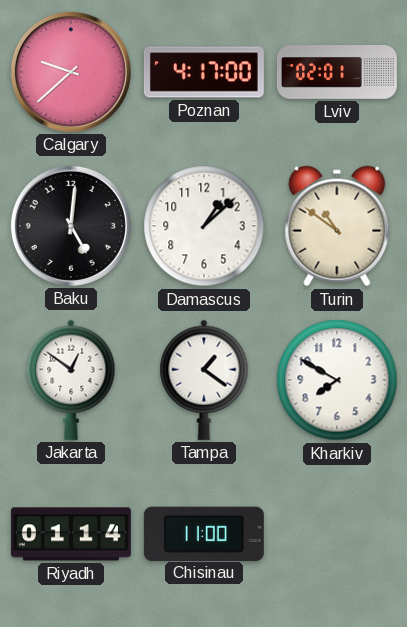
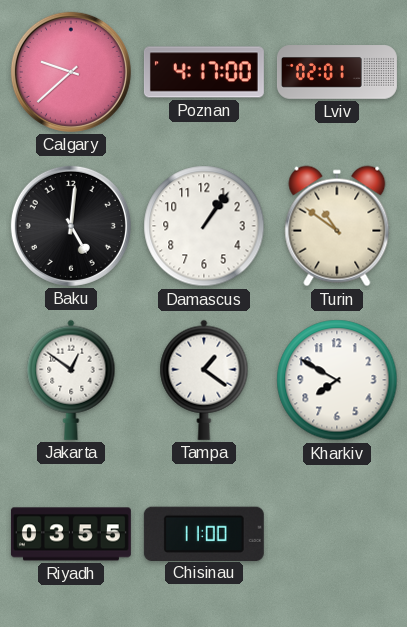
Damascus: 1:08 -> 1:06
Riyadh: 01:14 -> 03:55
